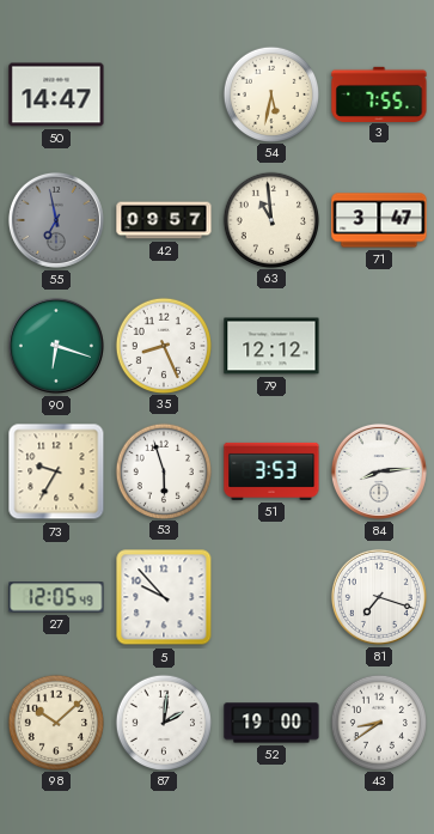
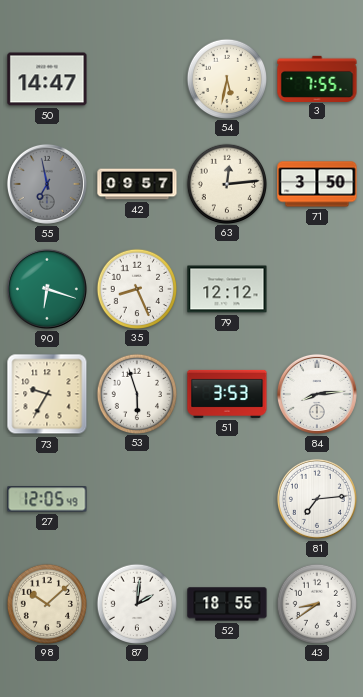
63: 10:59 -> 12:14
71: 3:47 -> 3:50
5: 9:53 -> none
81: 7:18 -> 7:14
52: 19:00 -> 18:55
